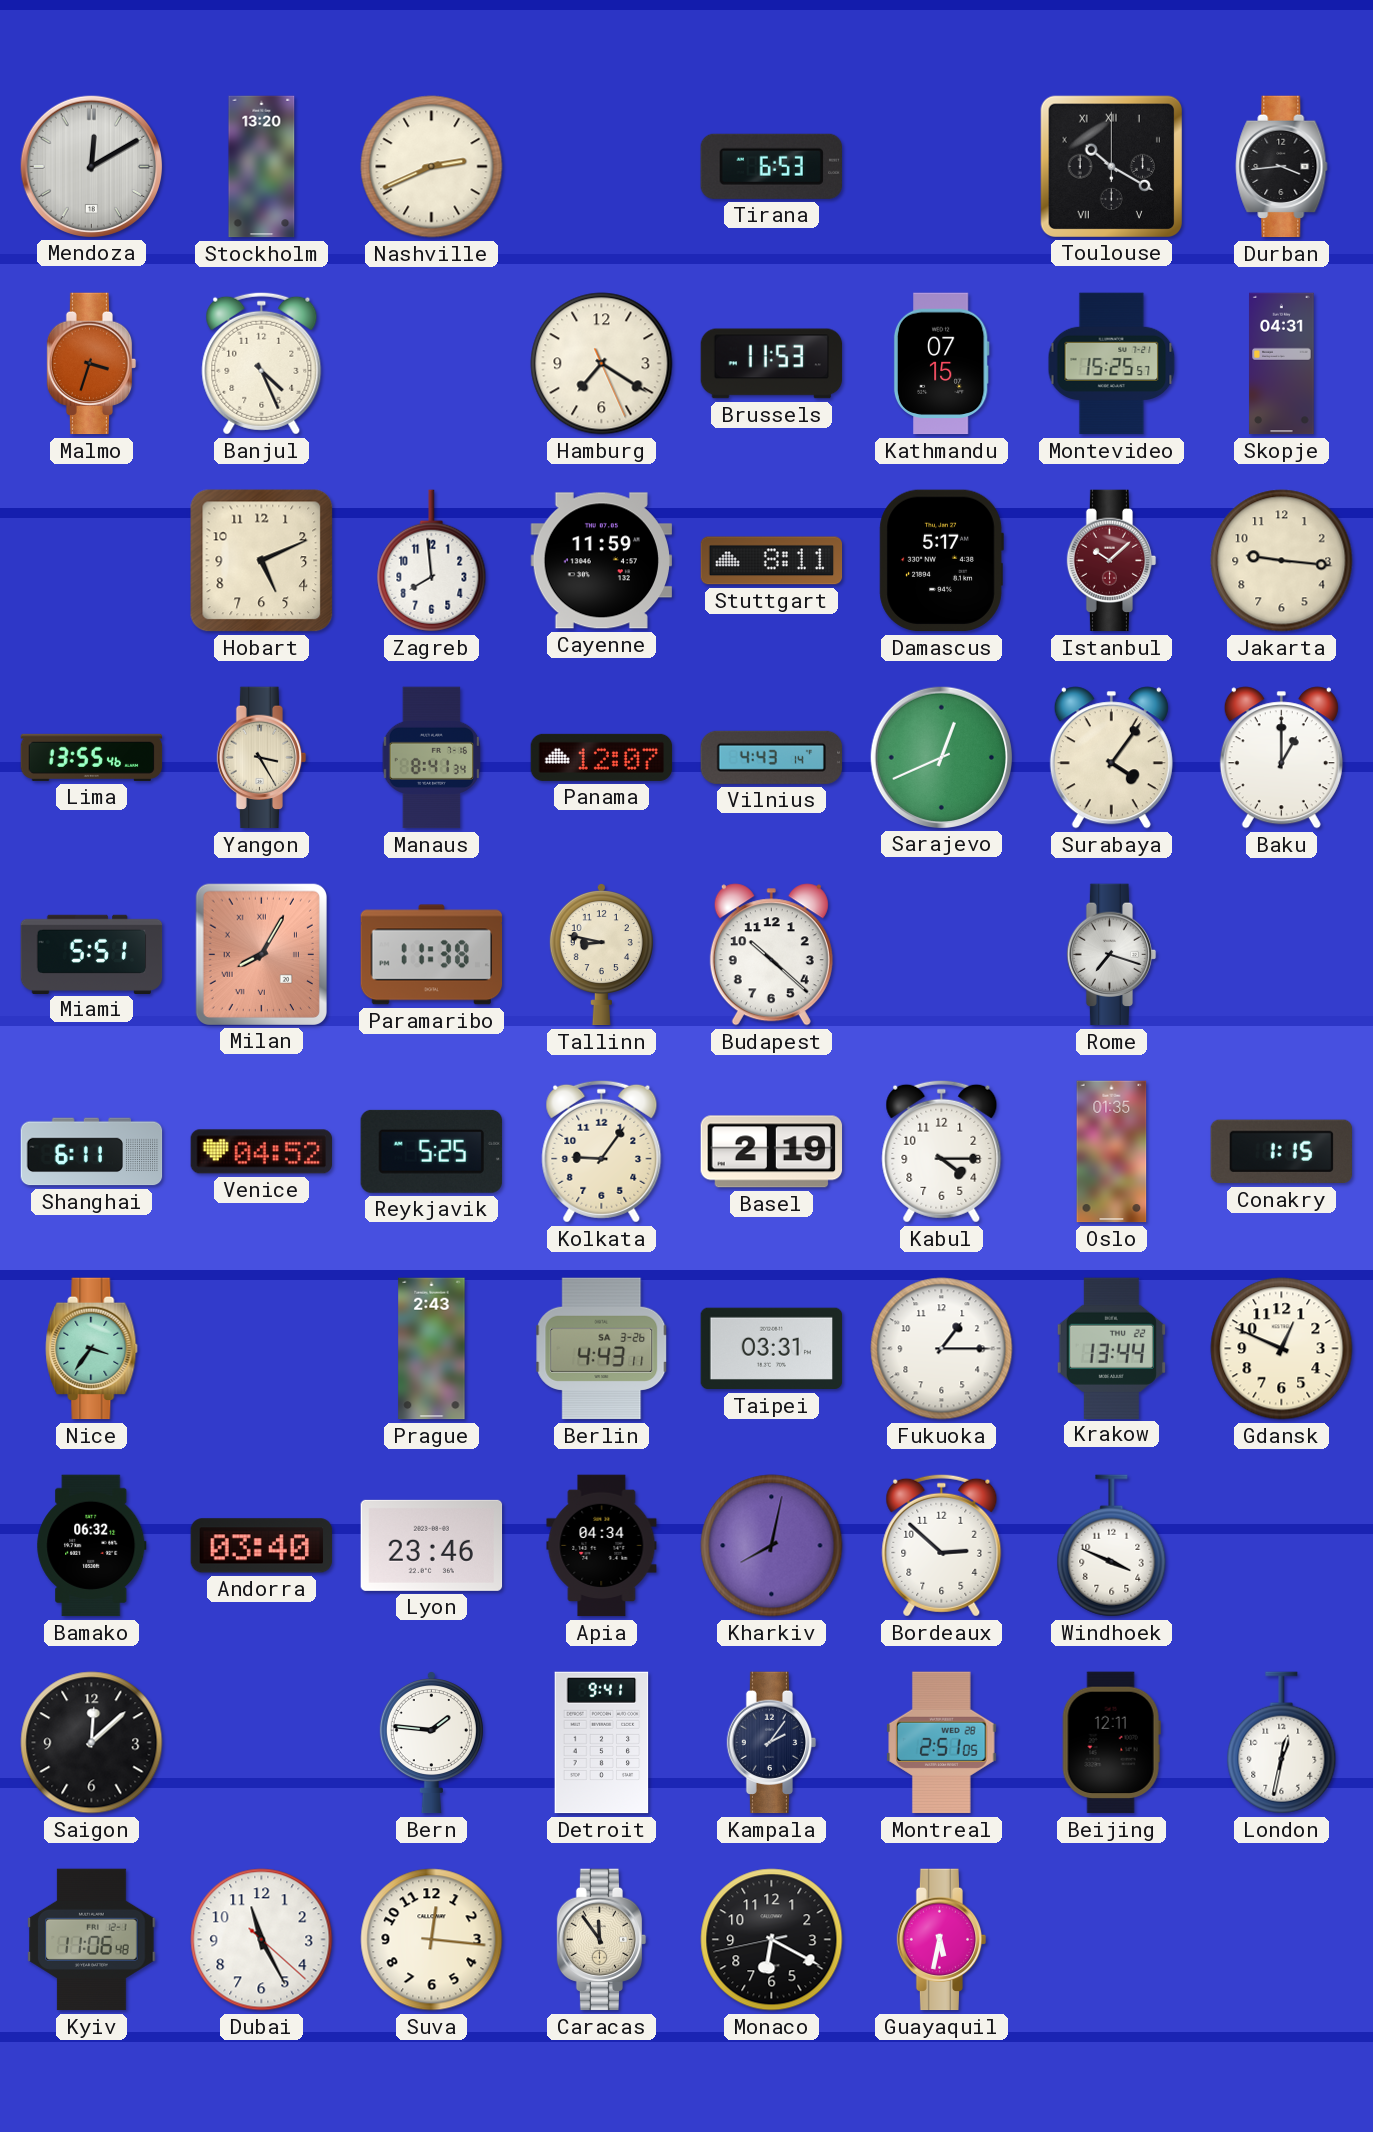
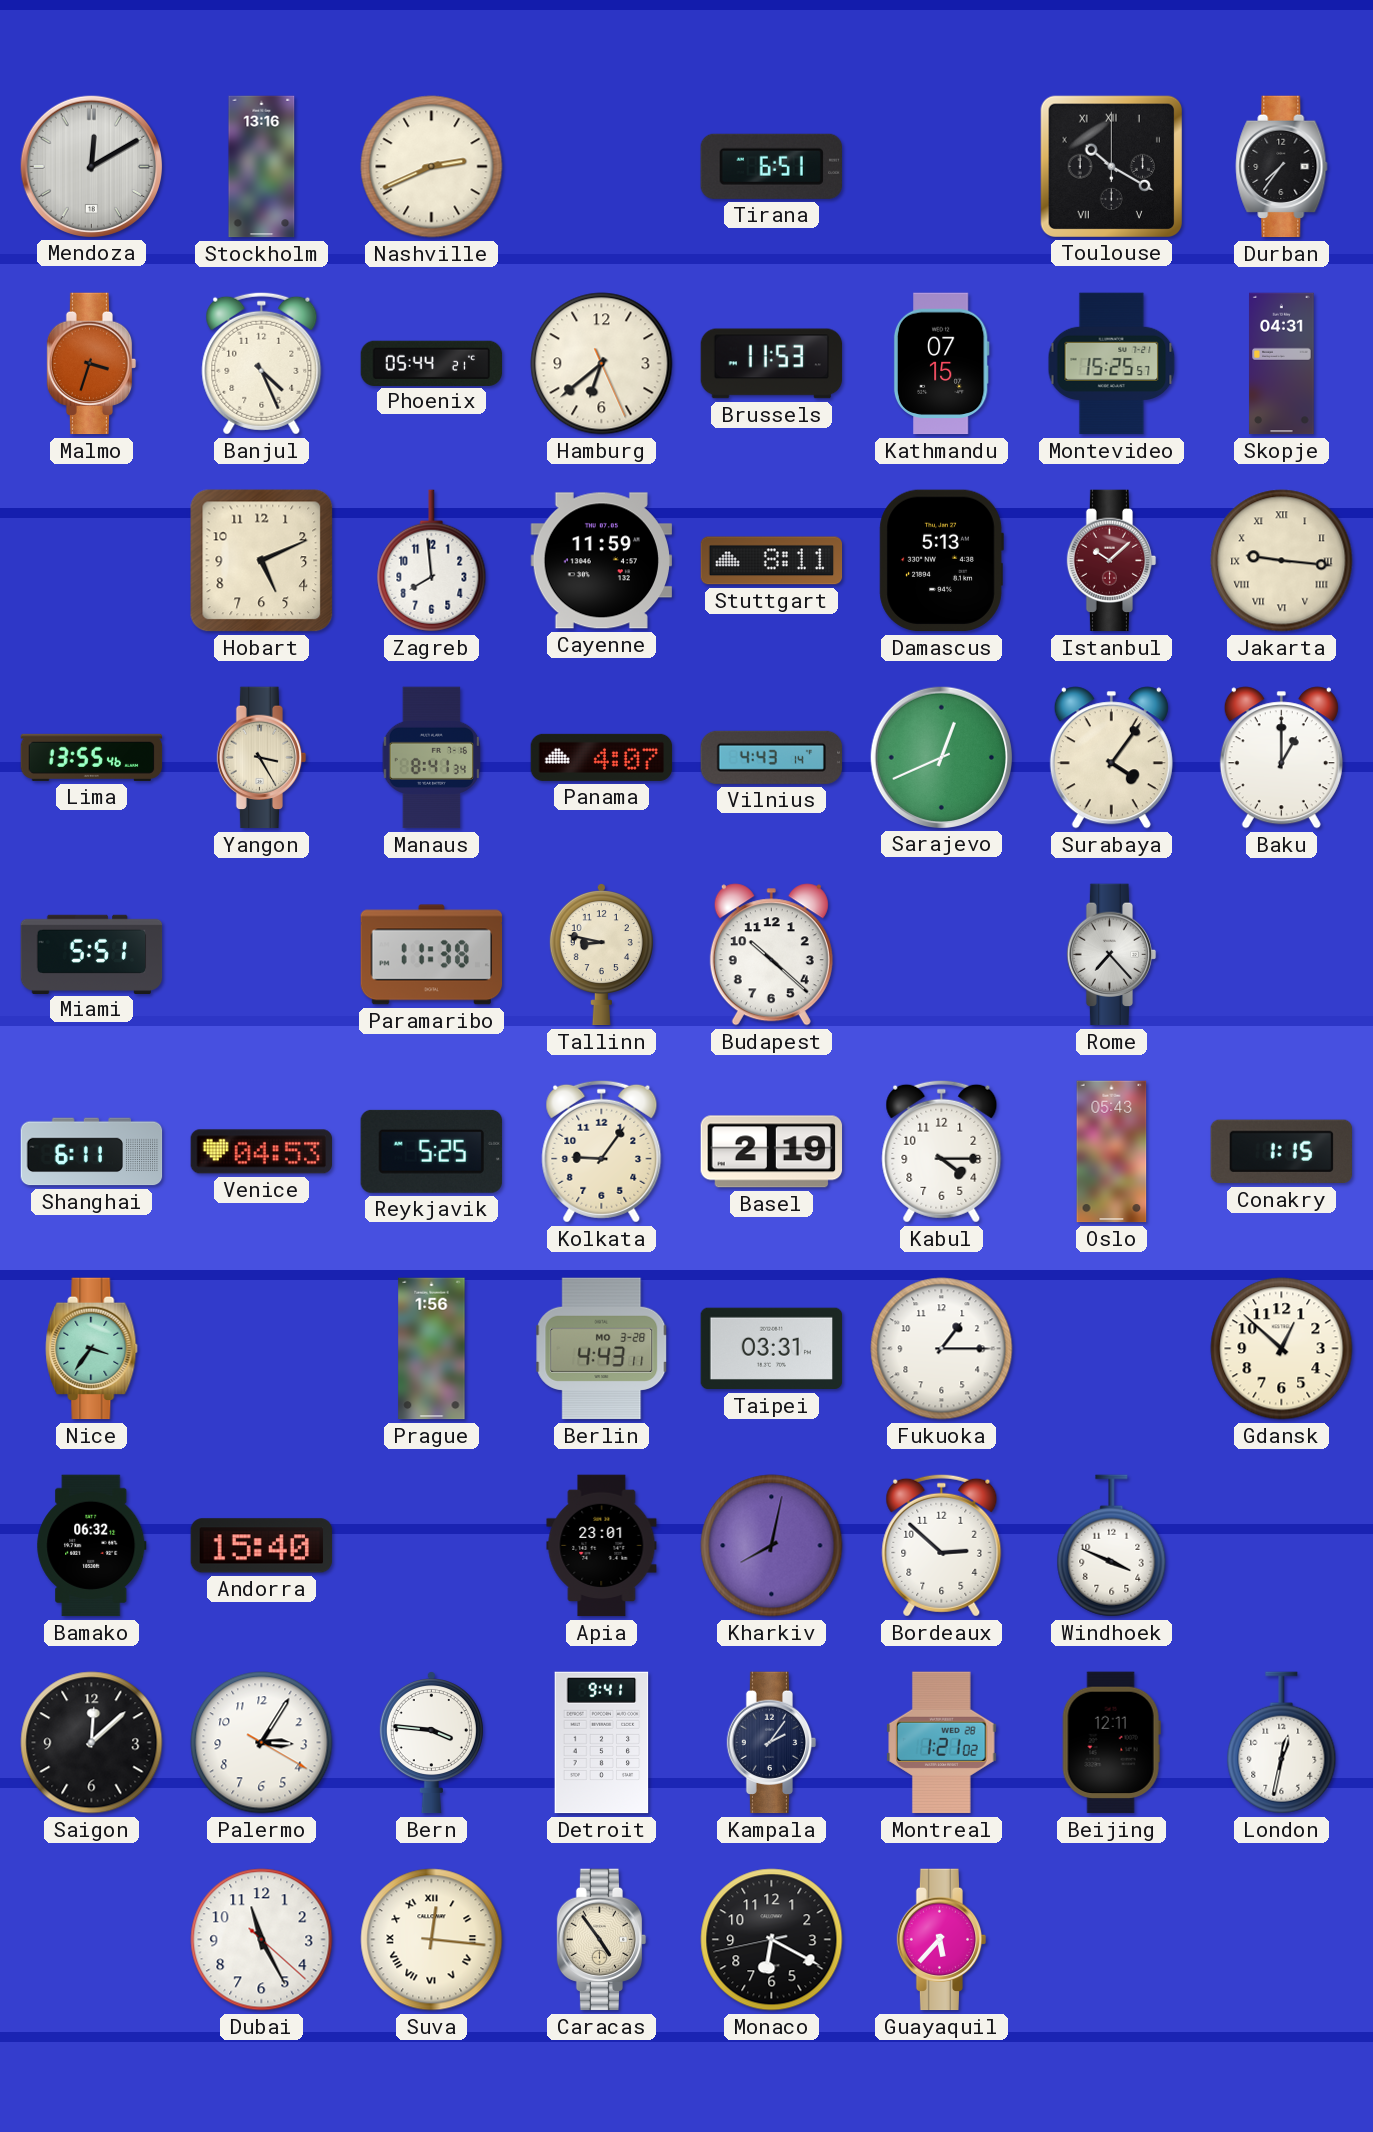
Stockholm: 13:20 -> 13:16
Tirana: 6:53 -> 6:51
Durban: 3:44 -> 7:36
Phoenix: none -> 05:44
Hamburg: 7:20 -> 6:38
Damascus: 5:17 -> 5:13
Jakarta numerals: Arabic -> Roman
Panama: 12:07 -> 4:07
Milan: 8:05 -> none
Rome: 7:18 -> 7:23
Venice: 04:52 -> 04:53
Oslo: 01:35 -> 05:43
Prague: 2:43 -> 1:56
Berlin date: SA 3-26 -> MO 3-28
Krakow: 13:44 -> none
Gdansk: 12:49 -> 12:52
Andorra: 03:40 -> 15:40
Lyon: 23:46 -> none
Apia: 04:34 -> 23:01
Palermo: none -> 3:05
Bern: 1:46 -> 3:46
Montreal: 2:51 -> 1:21
Kyiv: 11:06 -> none
Suva numerals: Arabic -> Roman
Caracas: 11:54 -> 4:54
Guayaquil: 5:32 -> 5:37
